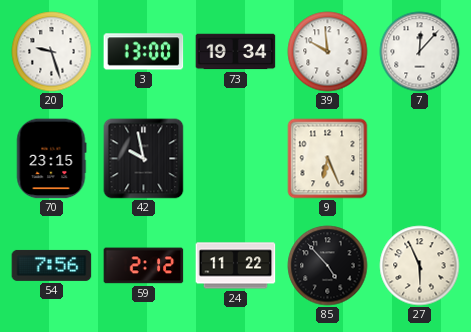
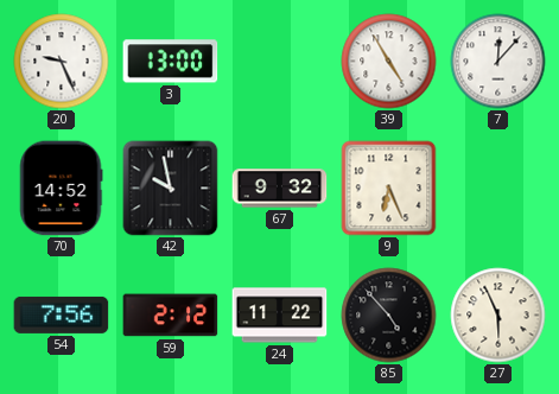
20: 9:27 -> 9:26
73: 19:34 -> none
39: 9:59 -> 4:55
70: 23:15 -> 14:52
67: none -> 9:32
